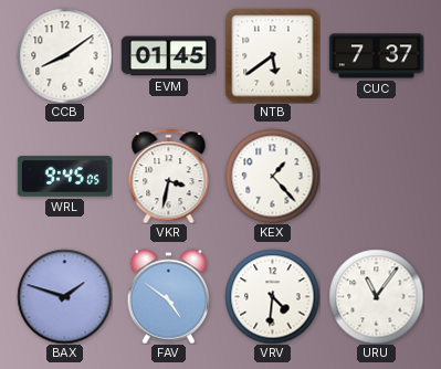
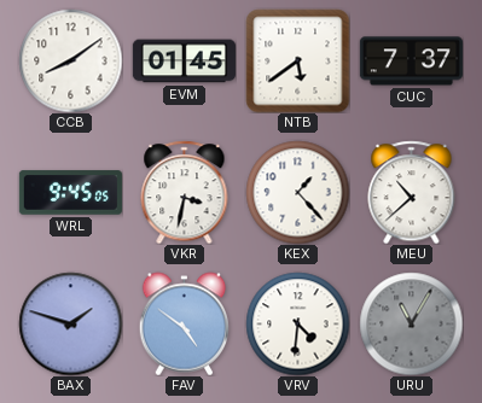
MEU: none -> 10:38
URU: 11:06 -> 11:05
URU dial: white -> grey
